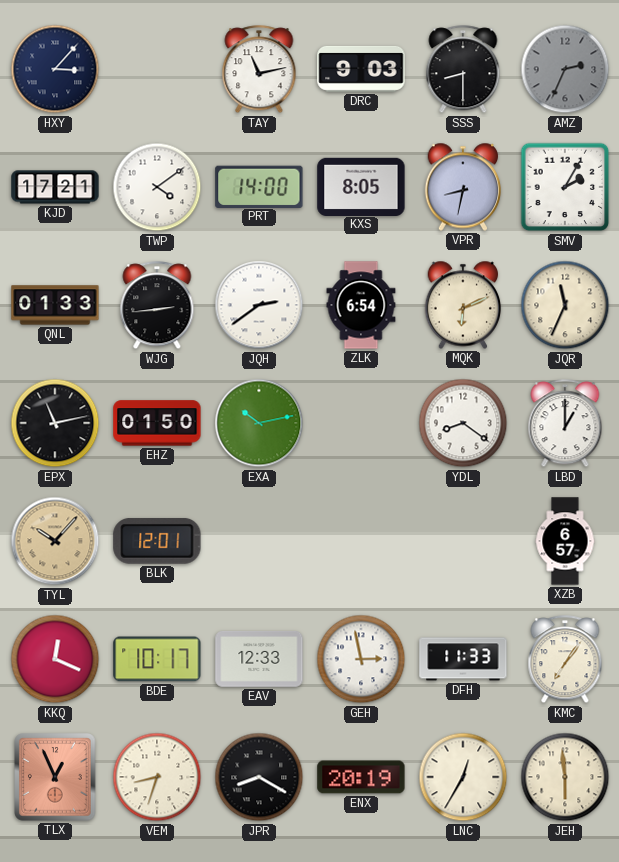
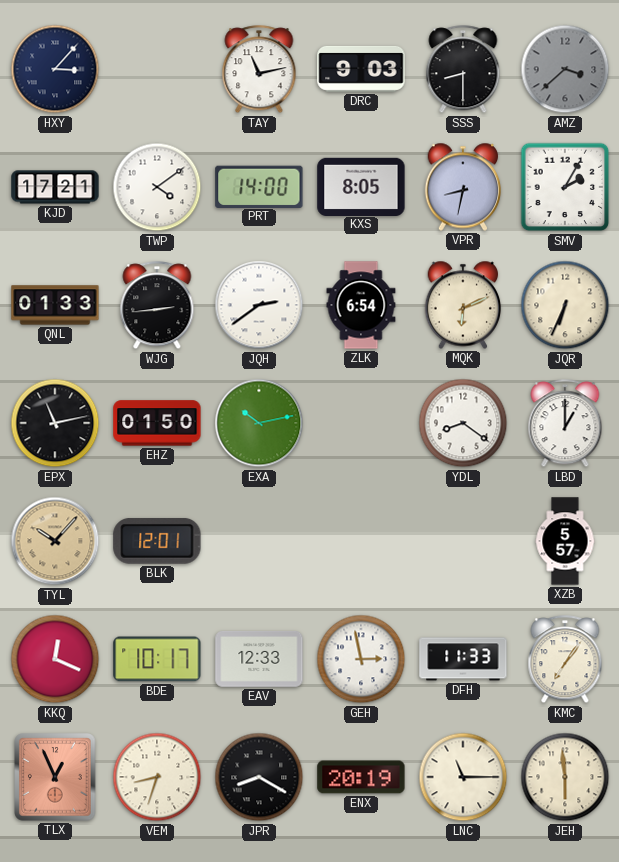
AMZ: 2:34 -> 3:38
JQR: 11:34 -> 6:34
XZB: 6:57 -> 5:57
LNC: 12:35 -> 11:15
